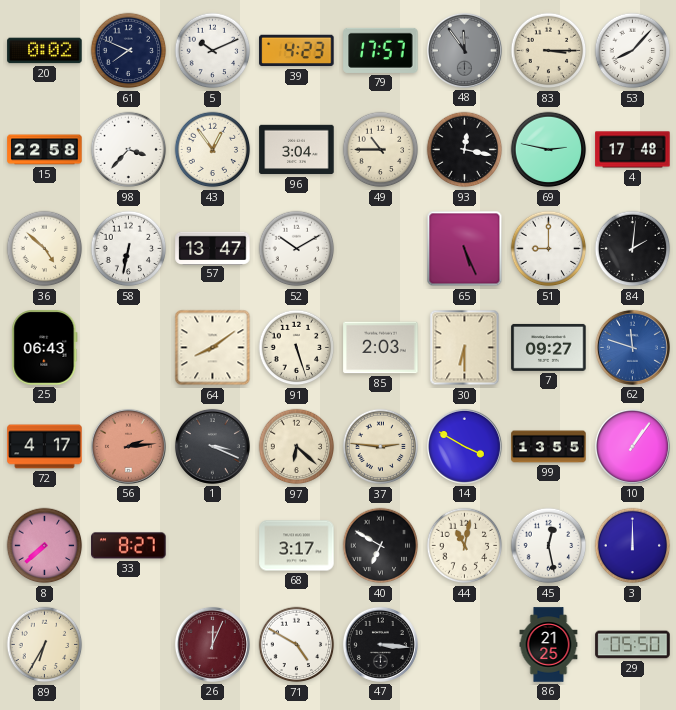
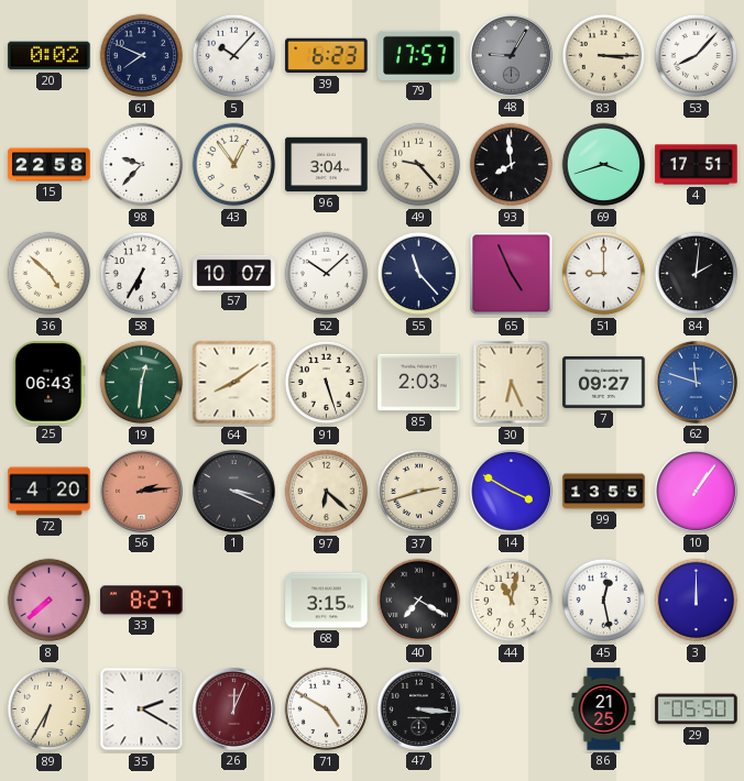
5: 10:11 -> 10:07
39: 4:23 -> 6:23
48: 11:54 -> 9:05
98: 3:37 -> 9:37
49: 10:45 -> 9:23
93: 12:17 -> 7:59
69: 2:47 -> 3:42
4: 17:48 -> 17:51
58: 6:32 -> 6:35
57: 13:47 -> 10:07
52: 10:10 -> 10:08
55: none -> 11:23
65: 5:26 -> 4:56
19: none -> 12:31
30: 6:30 -> 6:26
72: 4:17 -> 4:20
37: 2:46 -> 2:42
68: 3:17 -> 3:15
40: 6:50 -> 7:20
35: none -> 2:20
